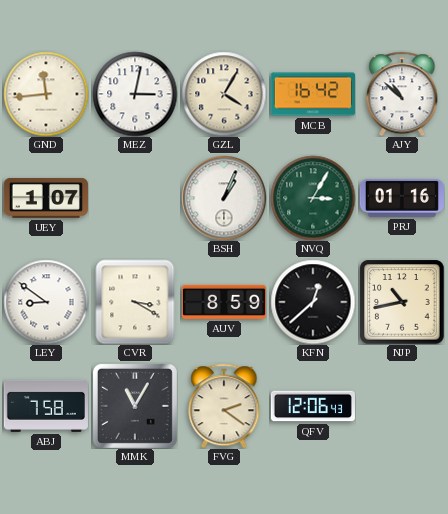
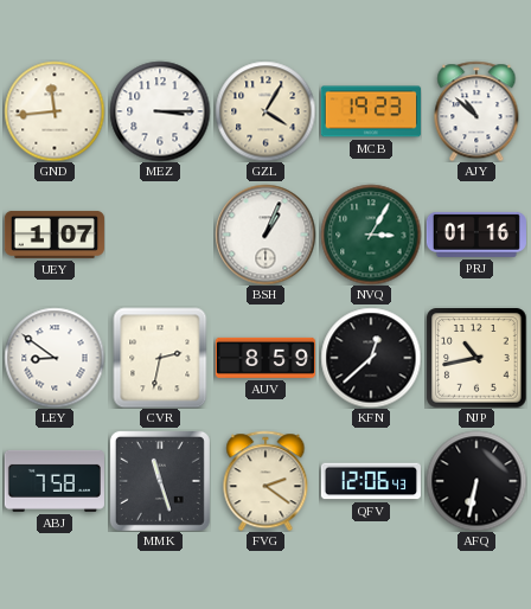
MEZ: 3:02 -> 3:15
MCB: 16:42 -> 19:23
CVR: 3:20 -> 2:32
MMK: 11:05 -> 11:27
AFQ: none -> 6:32
